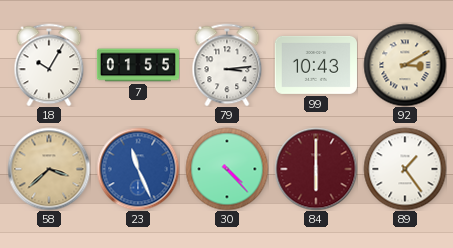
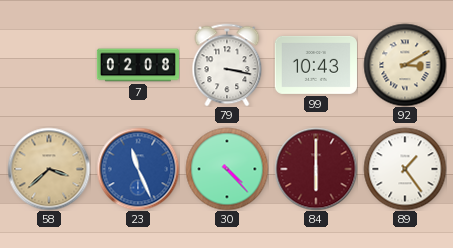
18: 10:05 -> none
7: 01:55 -> 02:08
79: 3:14 -> 3:17
